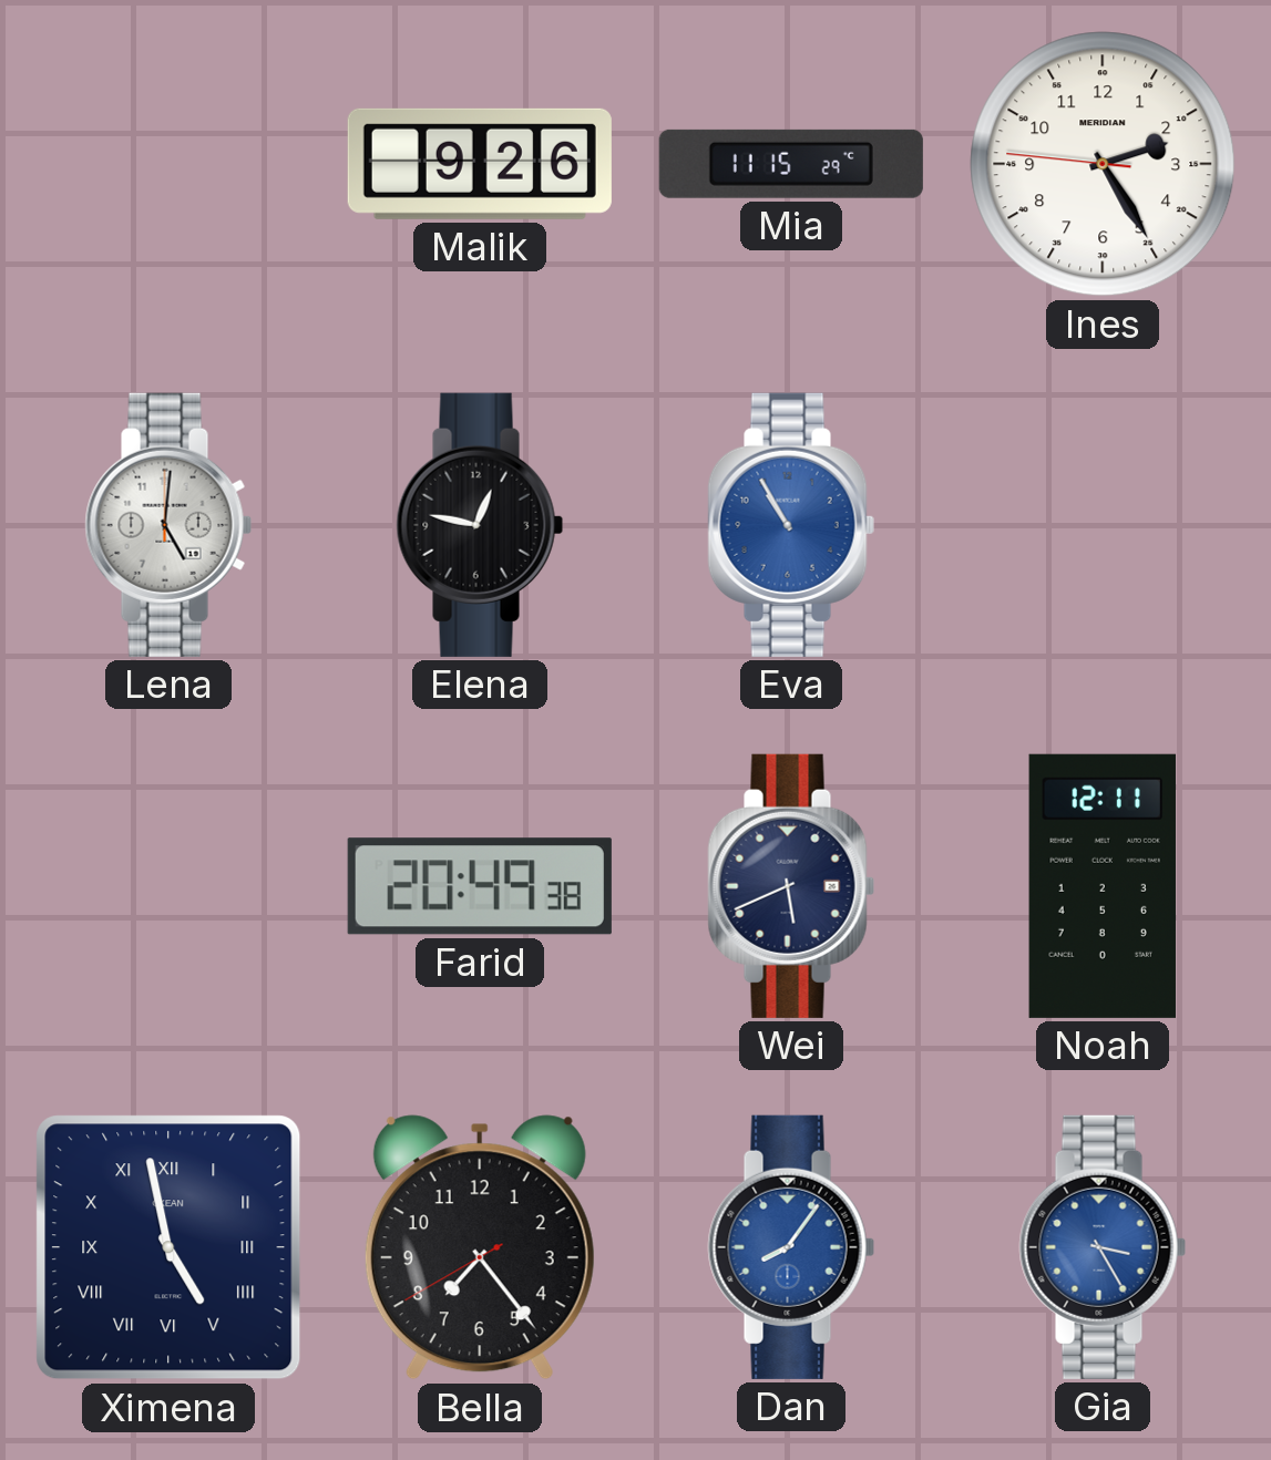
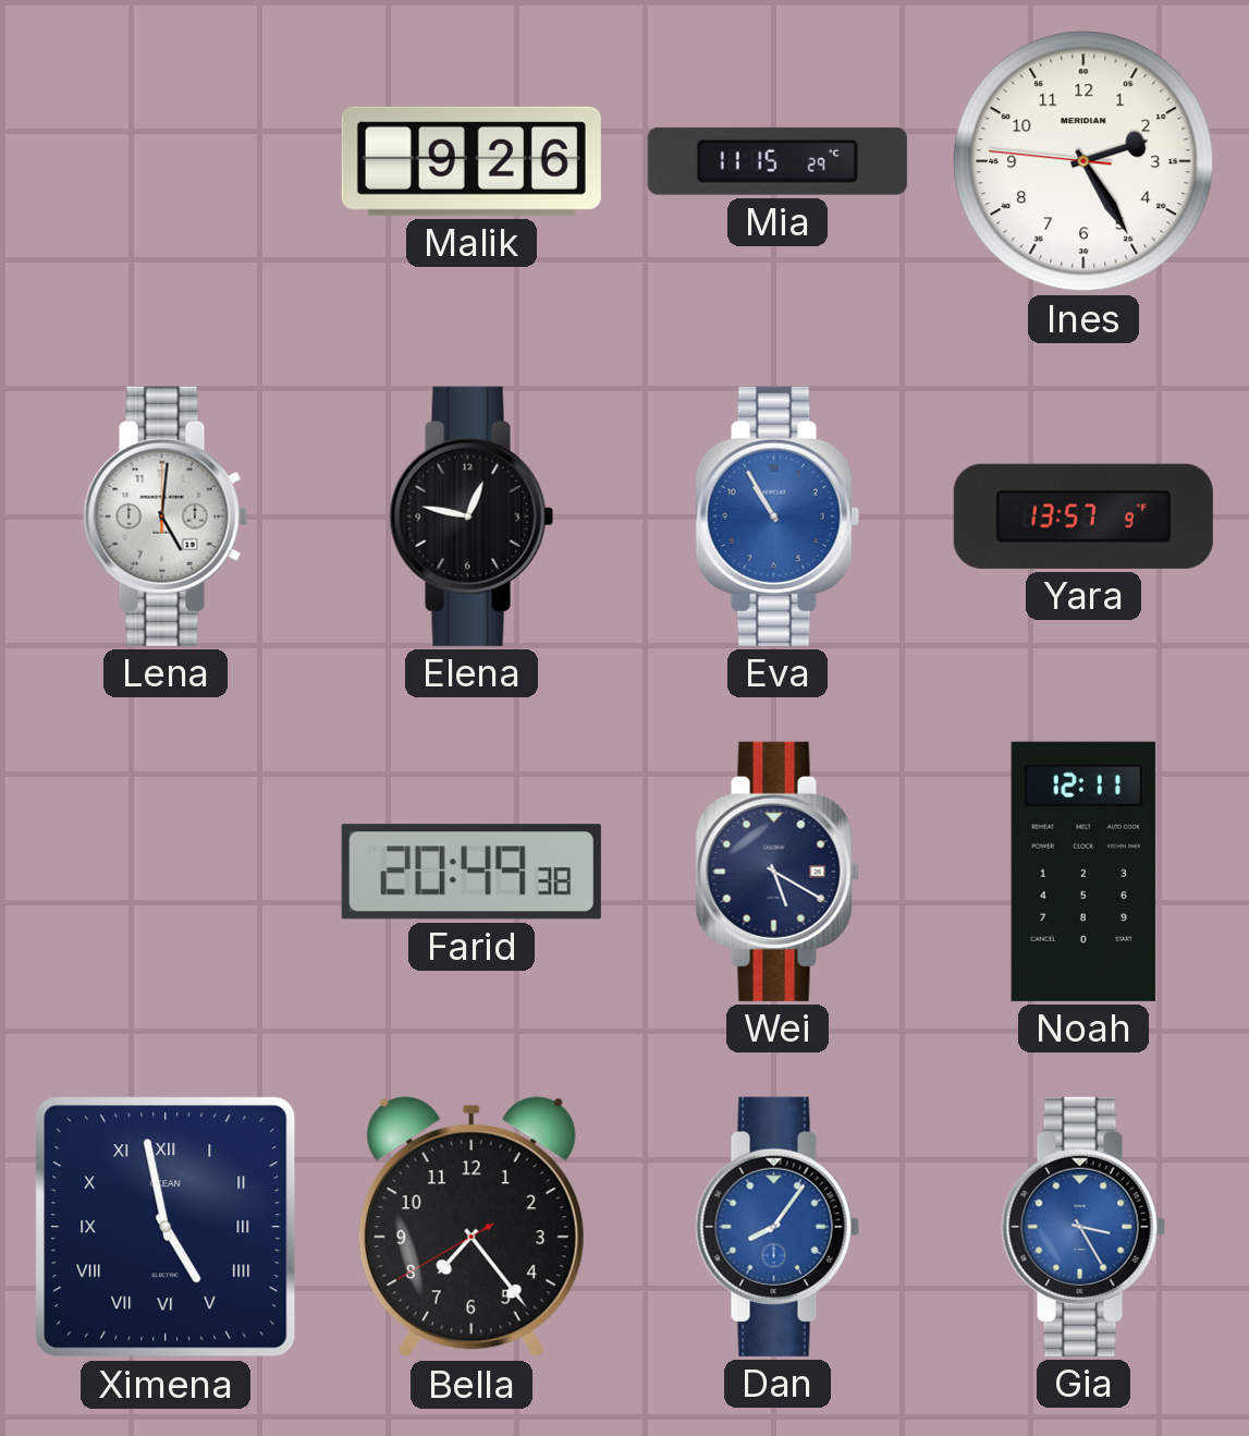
Yara: none -> 13:57
Wei: 5:41 -> 5:20
